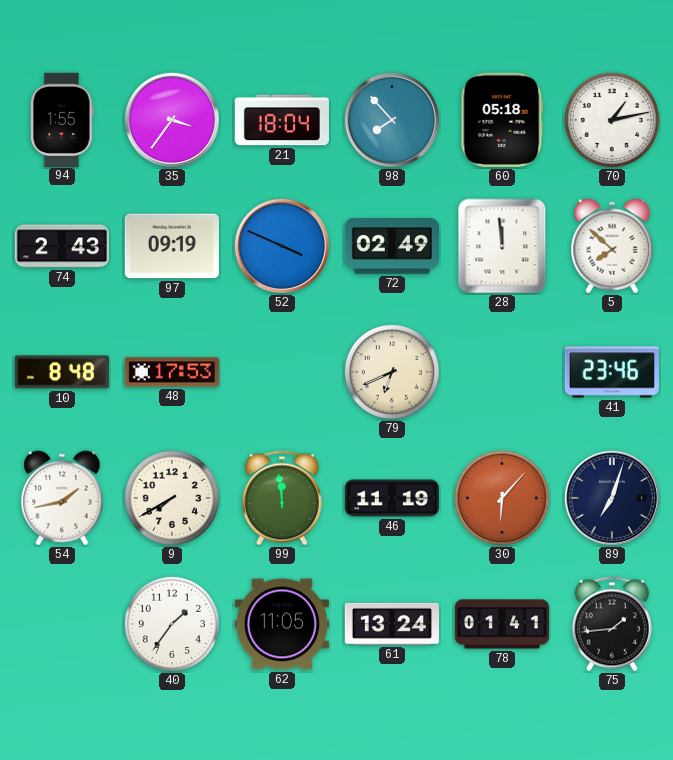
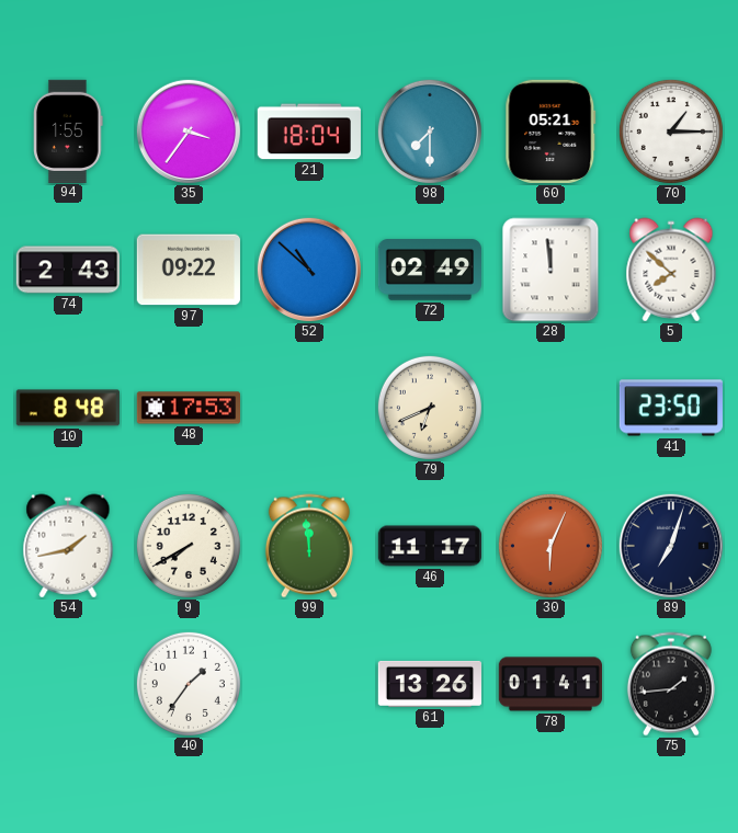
98: 7:53 -> 7:30
60: 05:18 -> 05:21
70: 1:13 -> 1:15
97: 09:19 -> 09:22
52: 3:49 -> 10:52
41: 23:46 -> 23:50
46: 11:19 -> 11:17
30: 6:07 -> 6:04
62: 11:05 -> none
61: 13:24 -> 13:26
